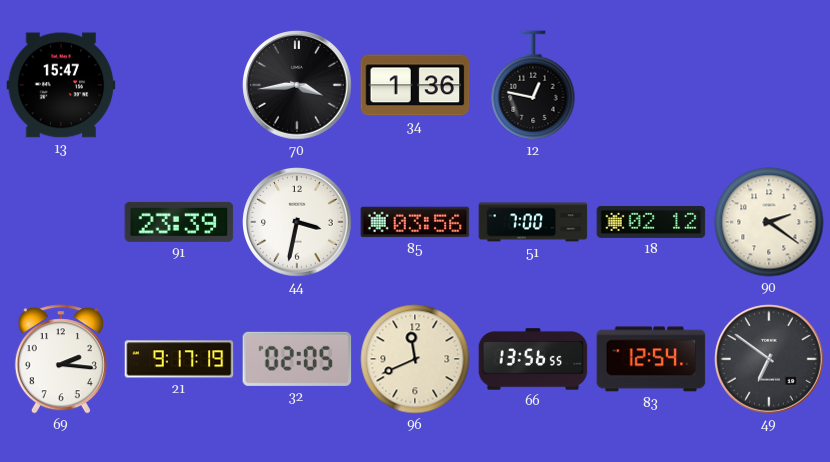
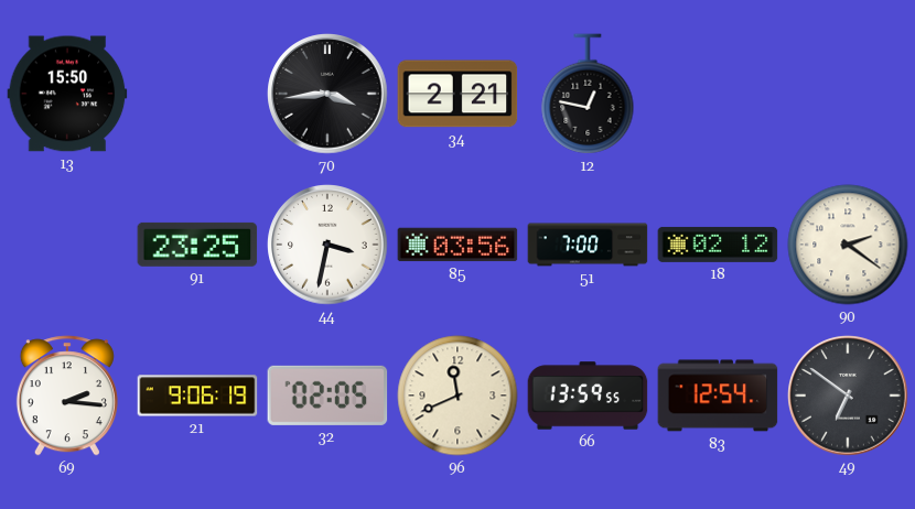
13: 15:47 -> 15:50
34: 1:36 -> 2:21
91: 23:39 -> 23:25
21: 9:17 -> 9:06
66: 13:56 -> 13:59
